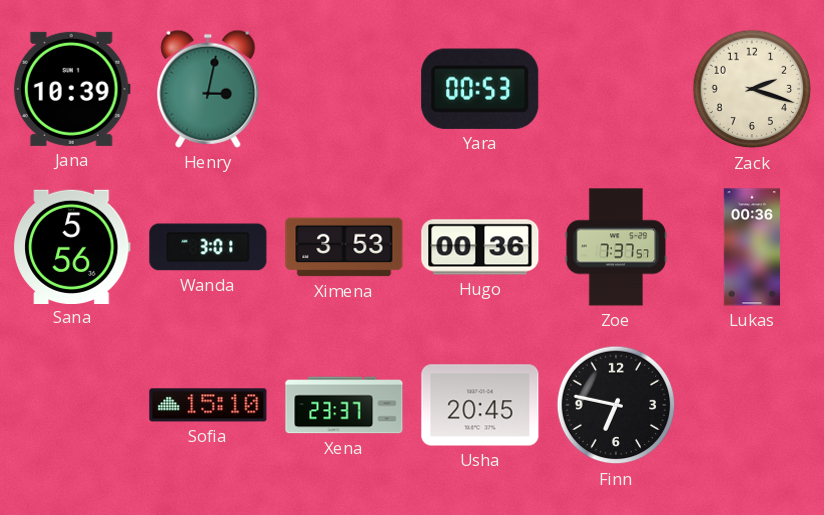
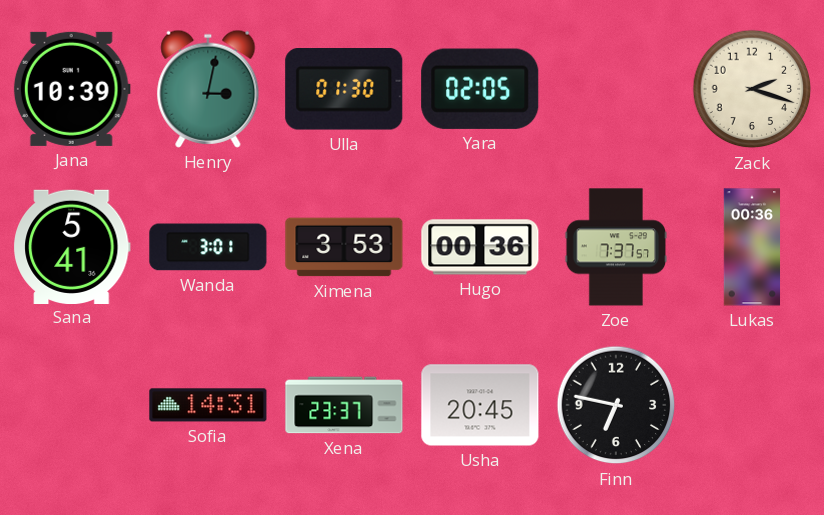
Ulla: none -> 01:30
Yara: 00:53 -> 02:05
Sana: 5:56 -> 5:41
Sofia: 15:10 -> 14:31
